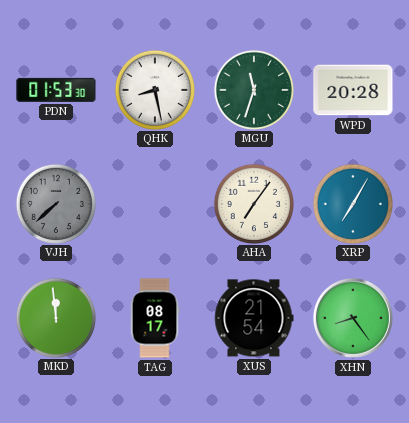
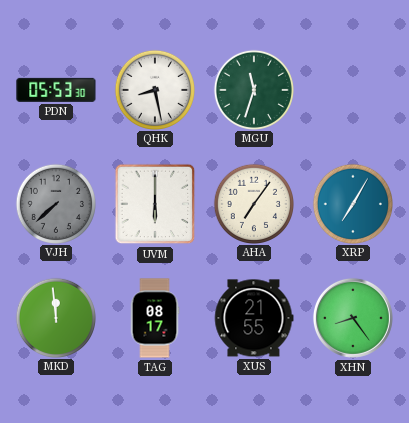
PDN: 01:53 -> 05:53
WPD: 20:28 -> none
UVM: none -> 6:00
XUS: 21:54 -> 21:55
